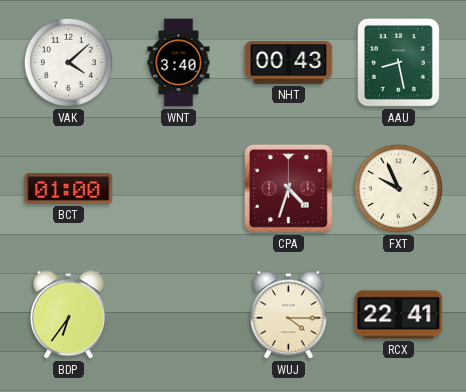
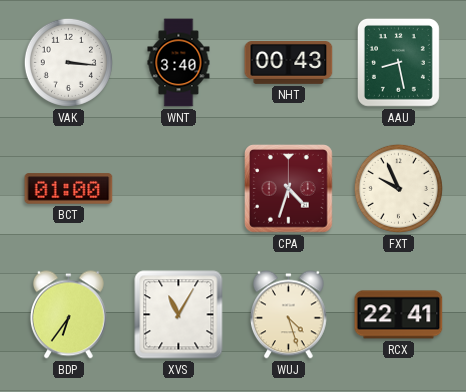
VAK: 4:08 -> 3:16
XVS: none -> 11:05
WUJ: 4:15 -> 4:27
